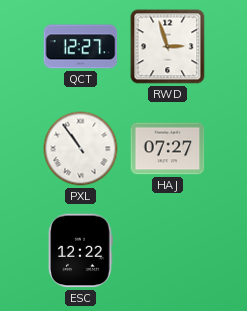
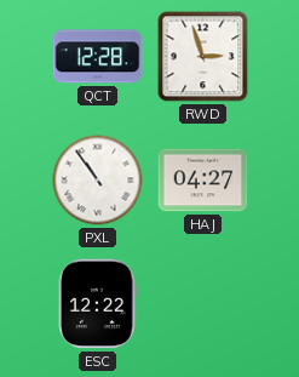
QCT: 12:27 -> 12:28
HAJ: 07:27 -> 04:27
